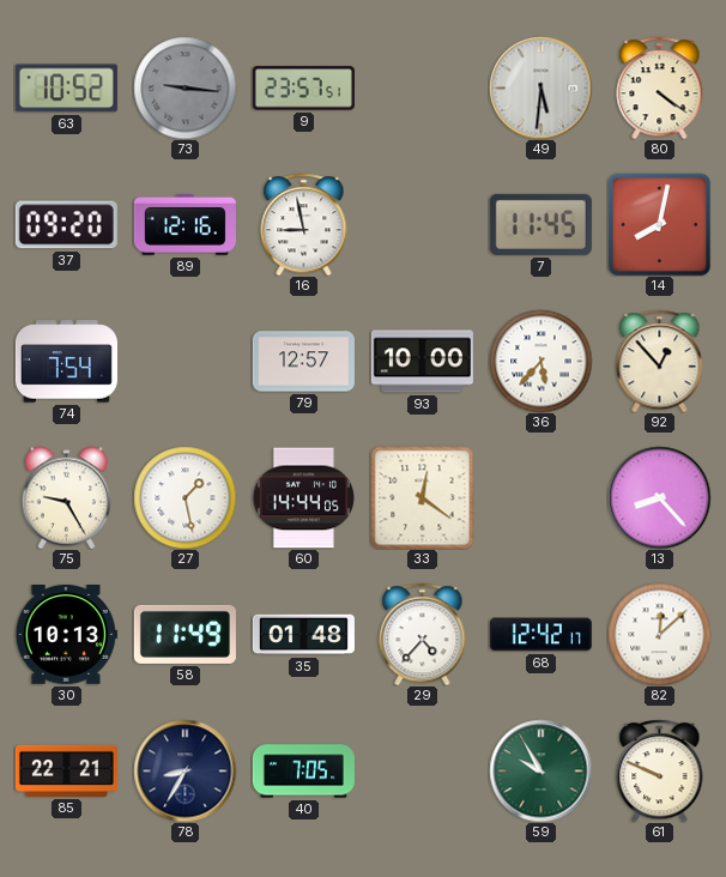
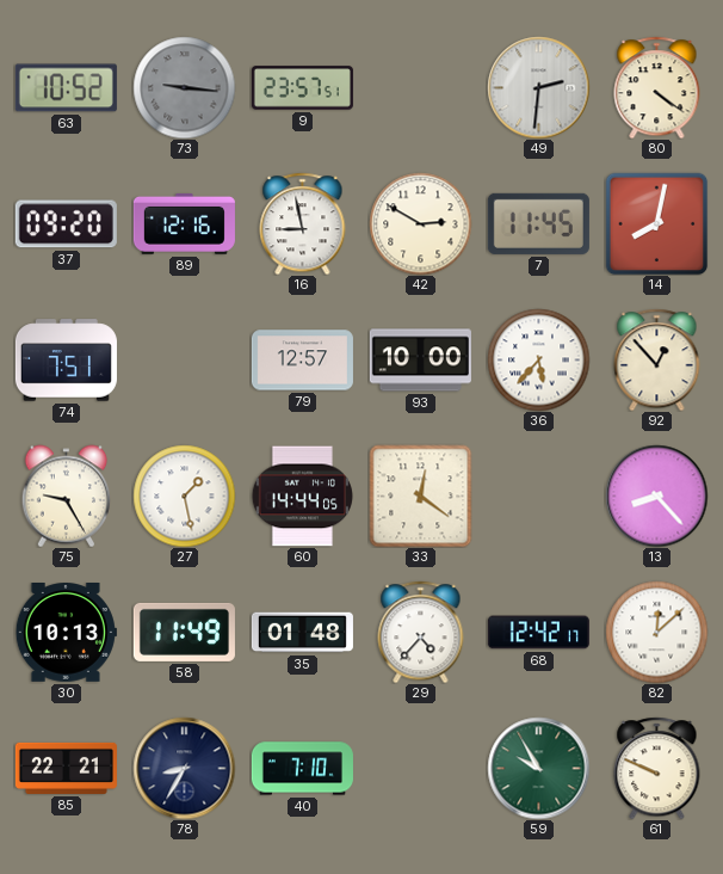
49: 5:31 -> 2:31
42: none -> 2:50
74: 7:54 -> 7:51
40: 7:05 -> 7:10
